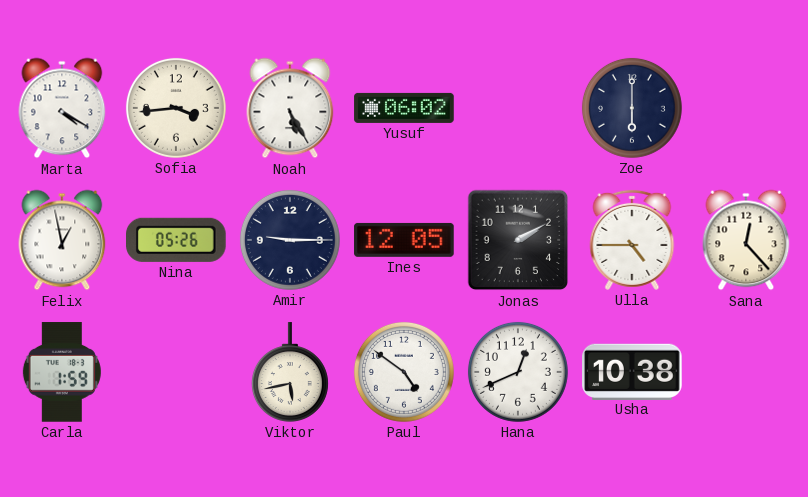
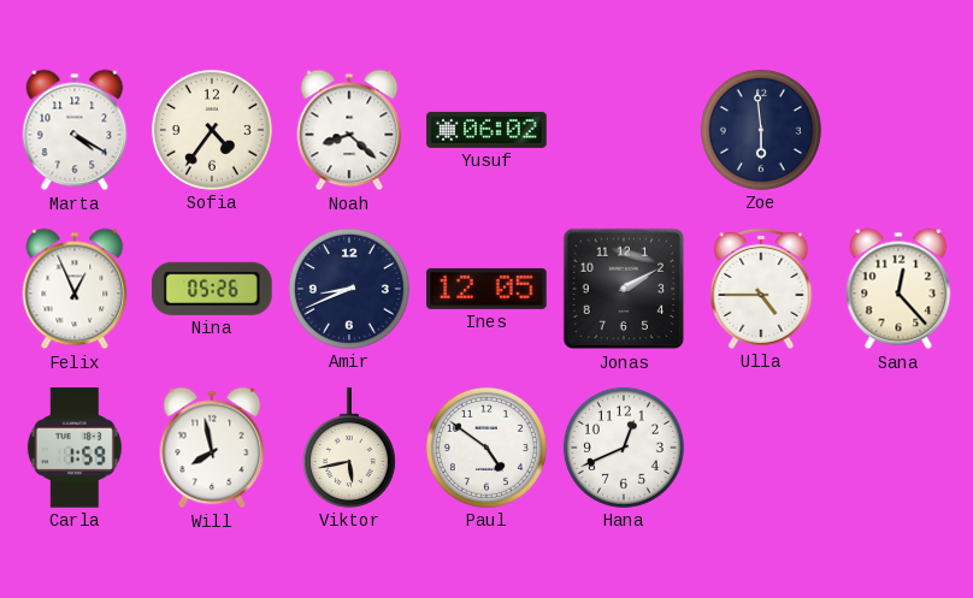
Sofia: 3:44 -> 4:36
Noah: 5:25 -> 8:22
Zoe: 6:00 -> 5:59
Felix: 12:58 -> 12:56
Amir: 9:15 -> 8:41
Will: none -> 7:58
Usha: 10:38 -> none
